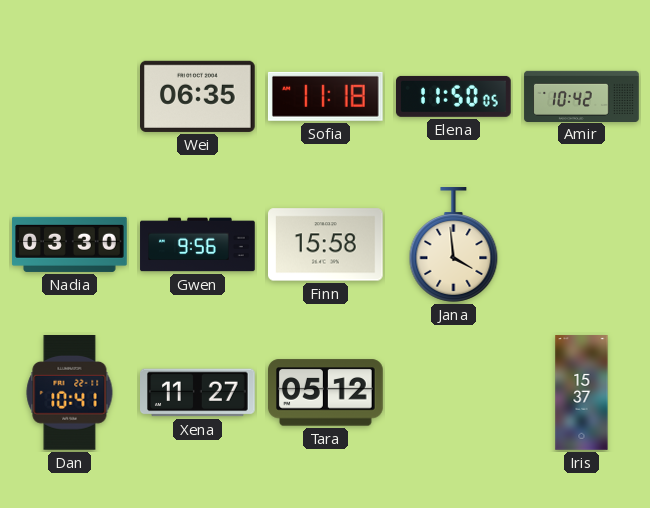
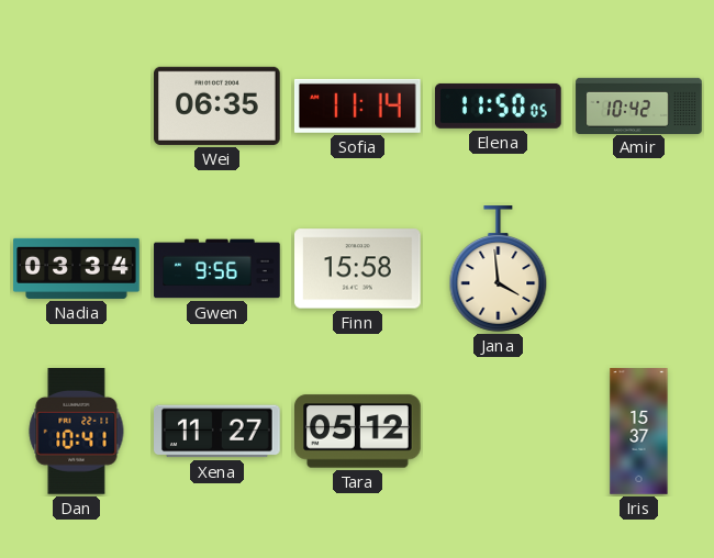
Sofia: 11:18 -> 11:14
Nadia: 03:30 -> 03:34
